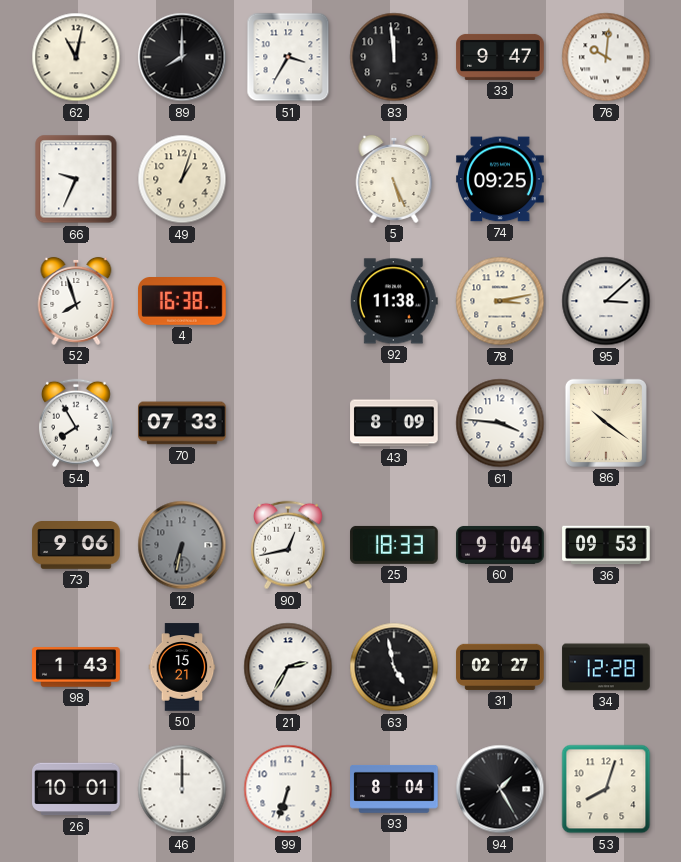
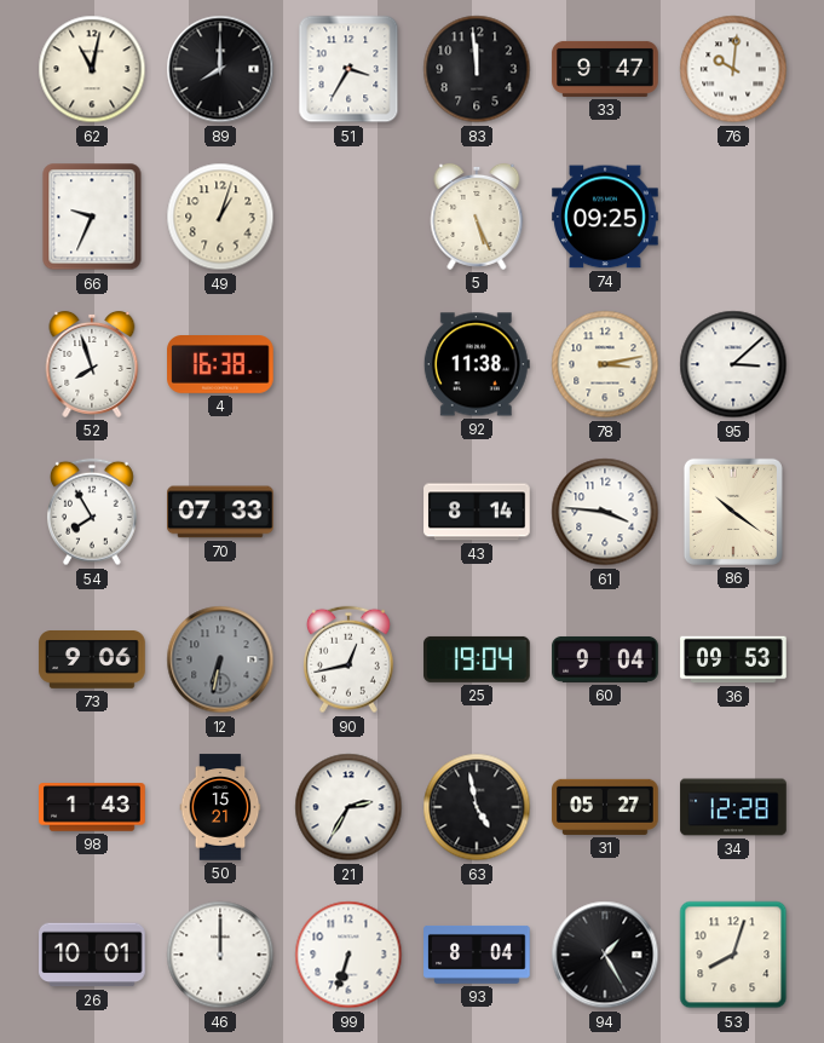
43: 8:09 -> 8:14
25: 18:33 -> 19:04
31: 02:27 -> 05:27
